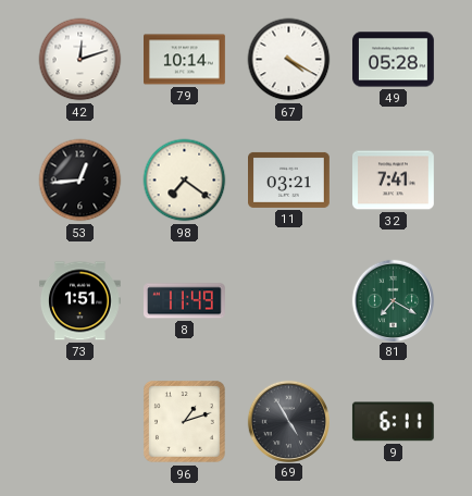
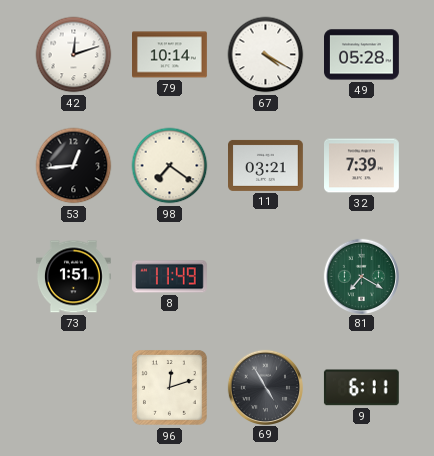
32: 7:41 -> 7:39
96: 1:12 -> 12:12
